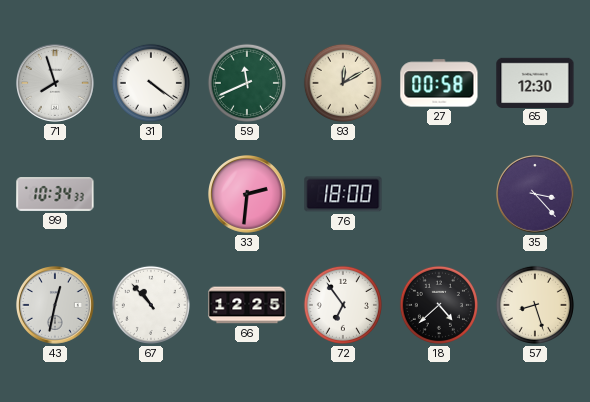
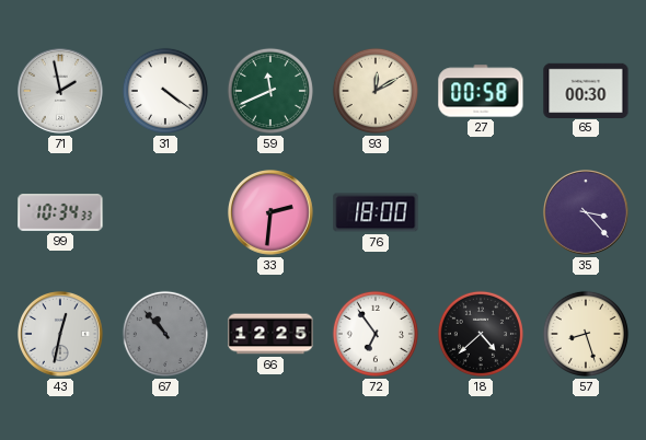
71: 7:57 -> 1:58
65: 12:30 -> 00:30
67 dial: white -> grey
